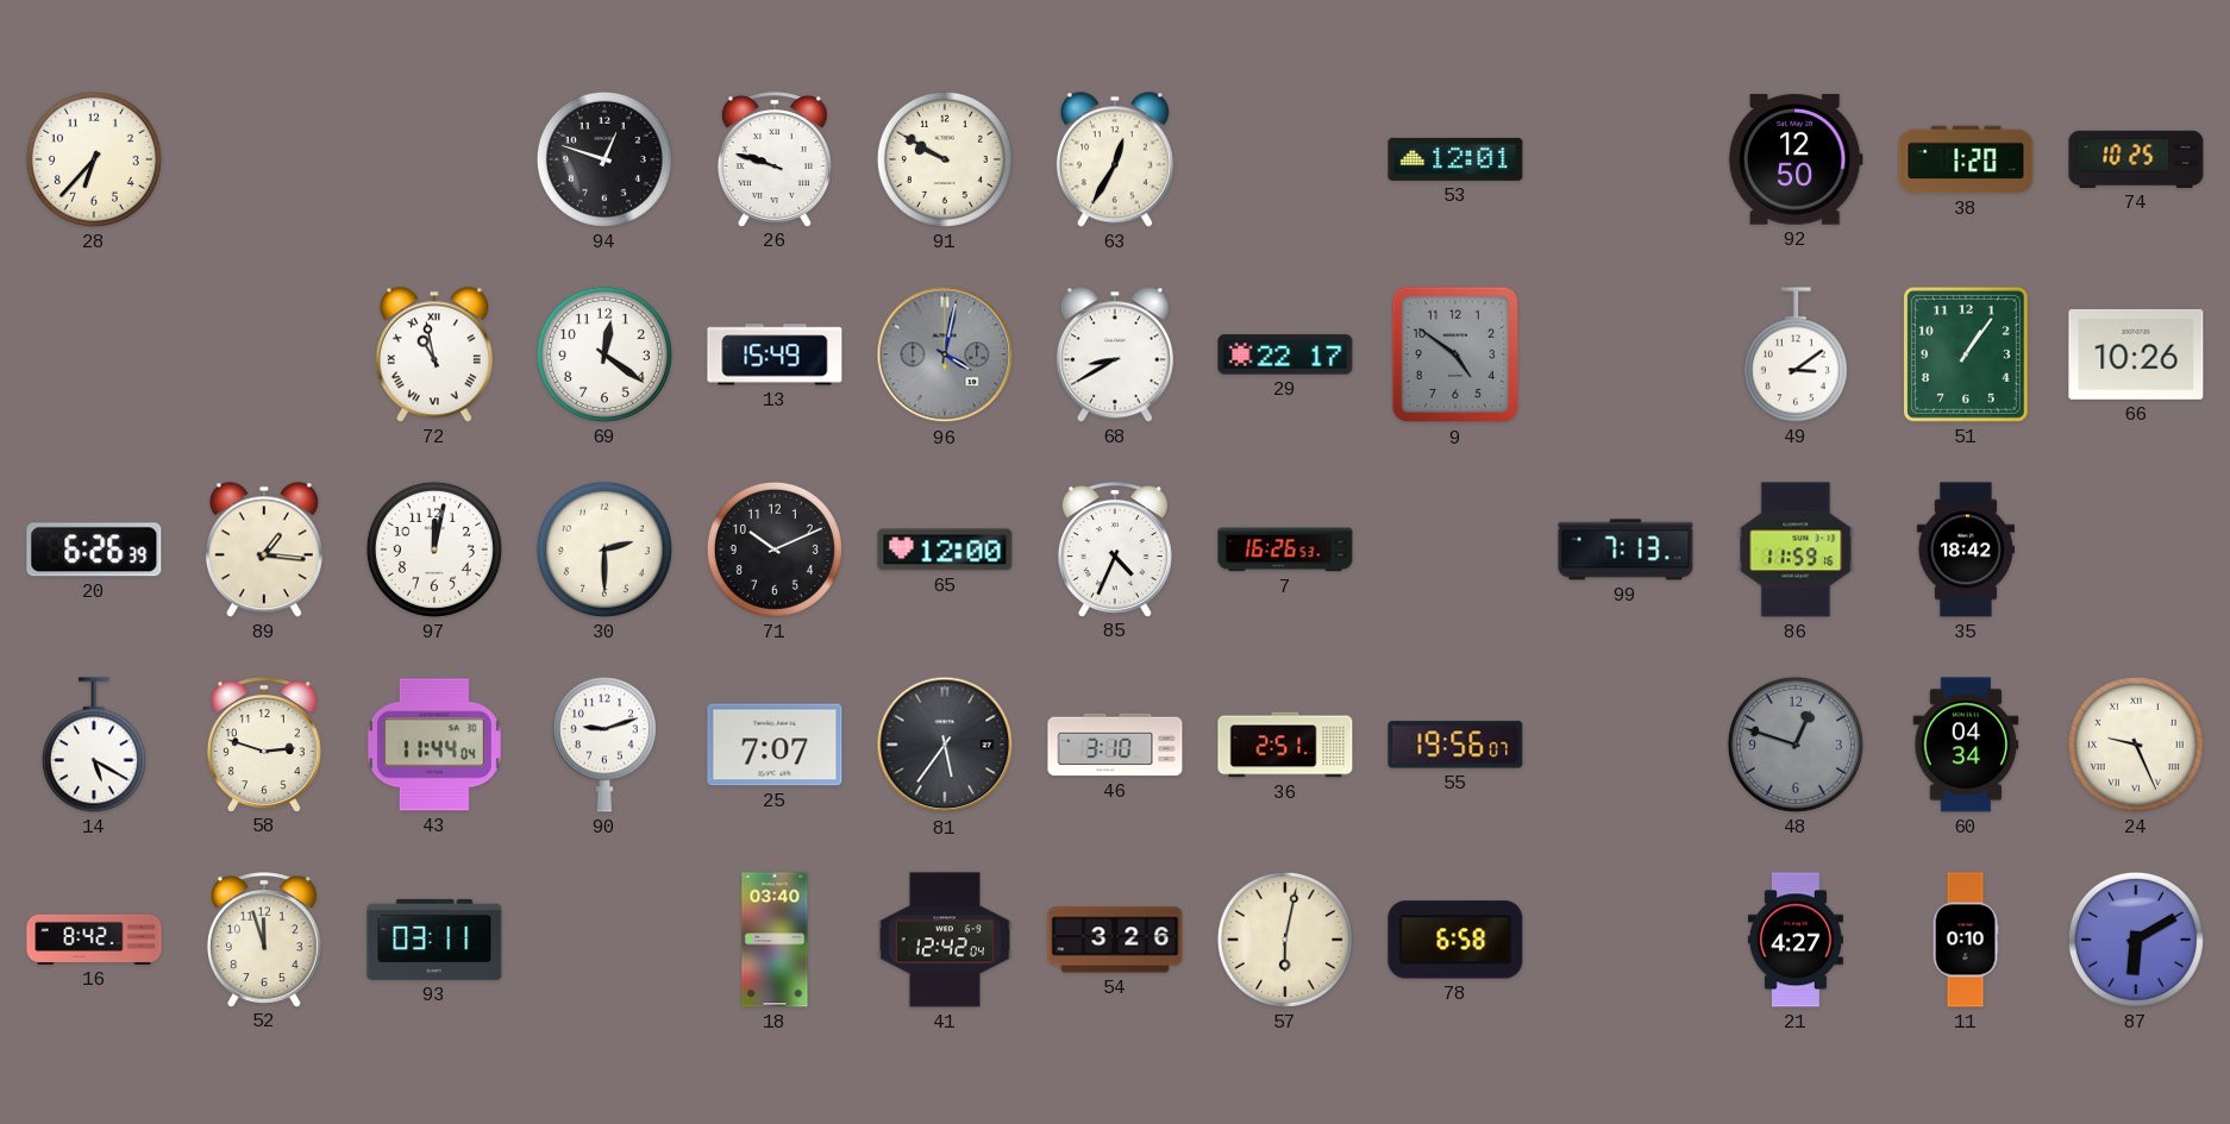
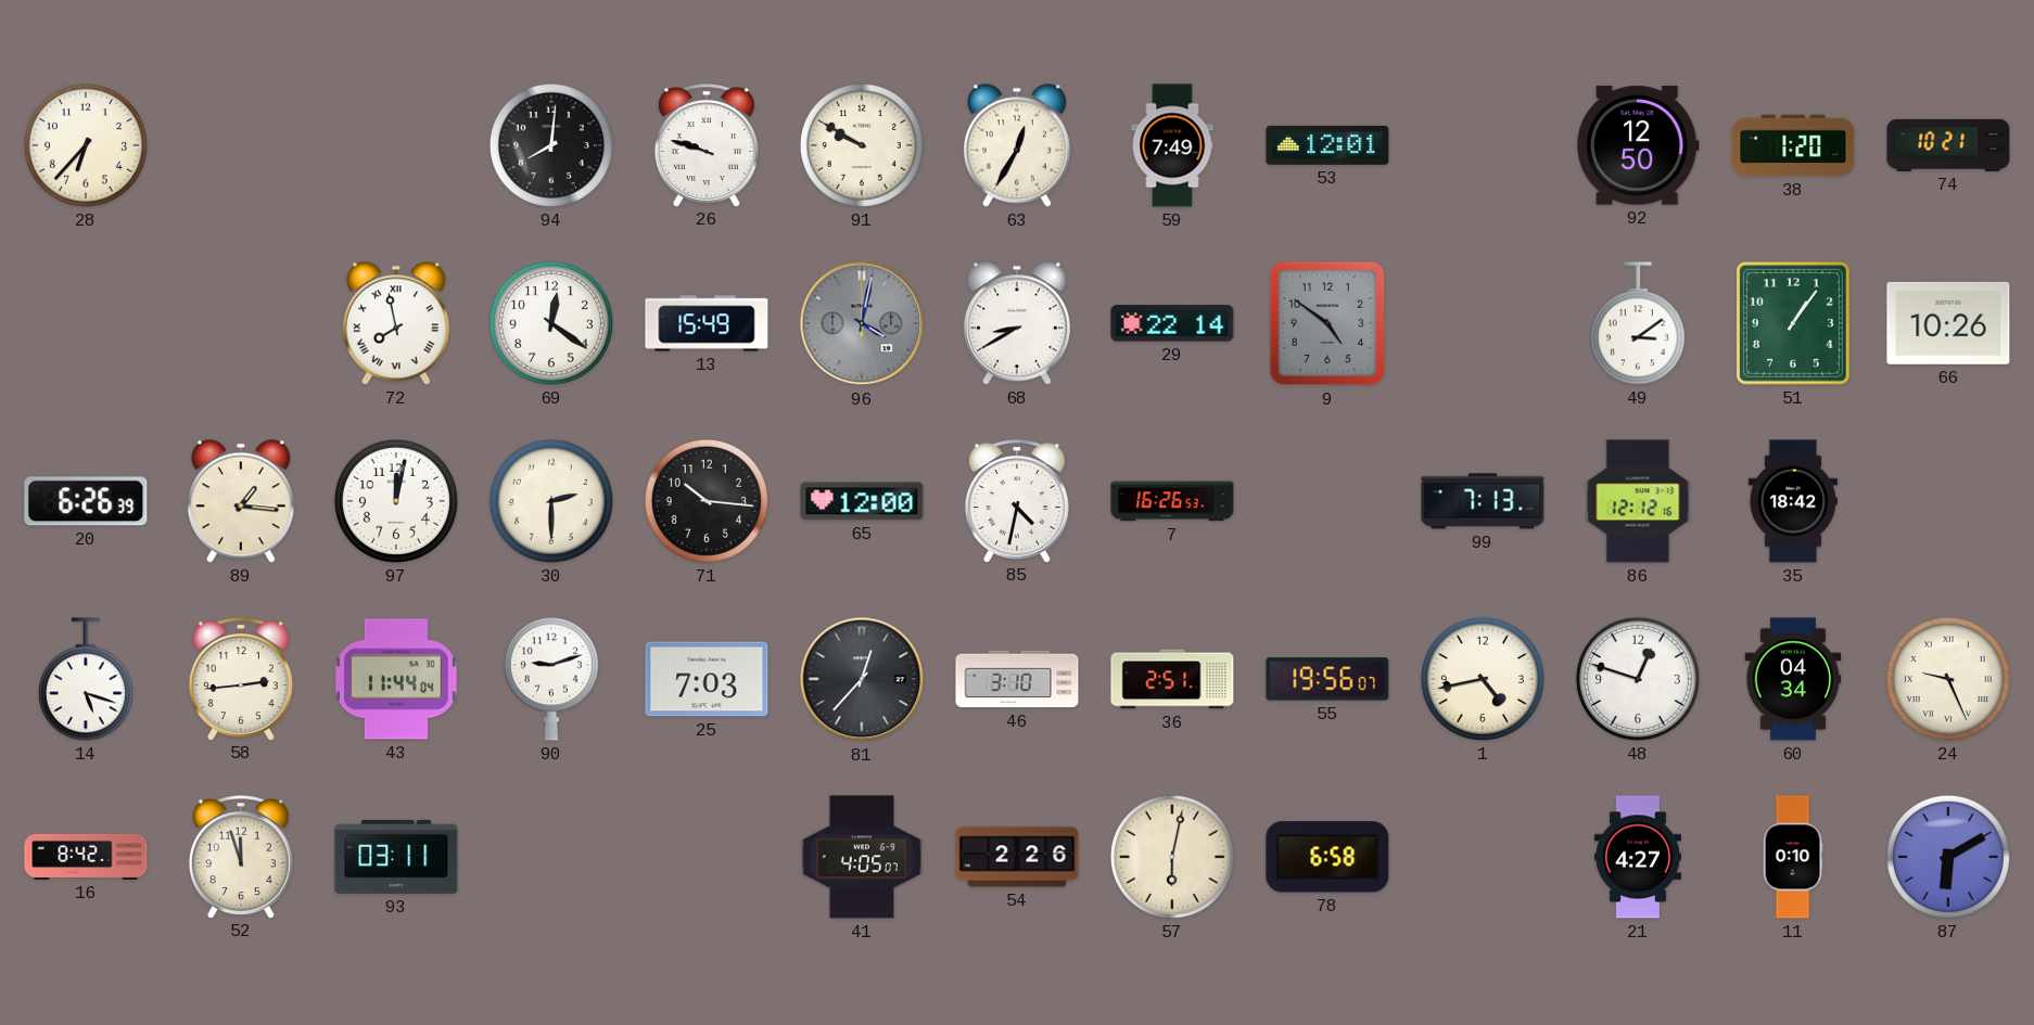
94: 12:48 -> 8:01
59: none -> 7:49
74: 10:25 -> 10:21
72: 10:58 -> 7:58
29: 22:17 -> 22:14
71: 10:11 -> 10:16
85: 4:34 -> 4:32
86: 11:59 -> 12:12
14: 5:20 -> 5:18
58: 2:48 -> 2:44
25: 7:07 -> 7:03
81: 5:36 -> 12:37
1: none -> 4:43
48 dial: grey -> white
18: 03:40 -> none
41: 12:42 -> 4:05
54: 3:26 -> 2:26
